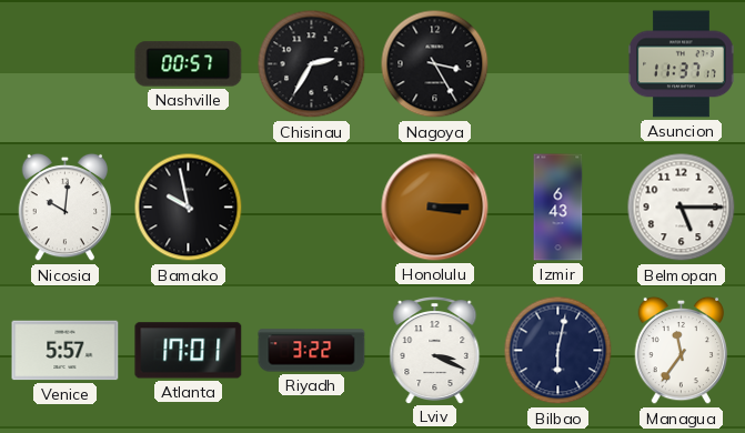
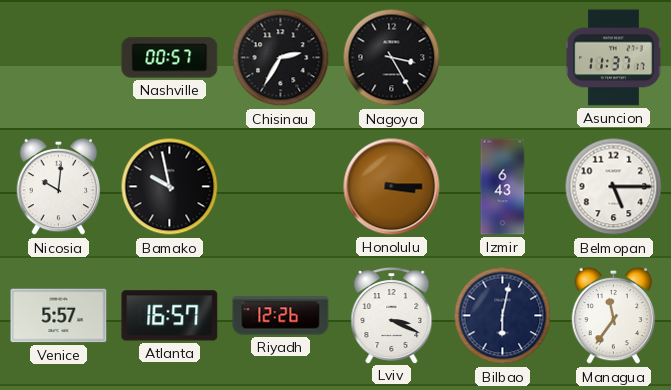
Atlanta: 17:01 -> 16:57
Riyadh: 3:22 -> 12:26
